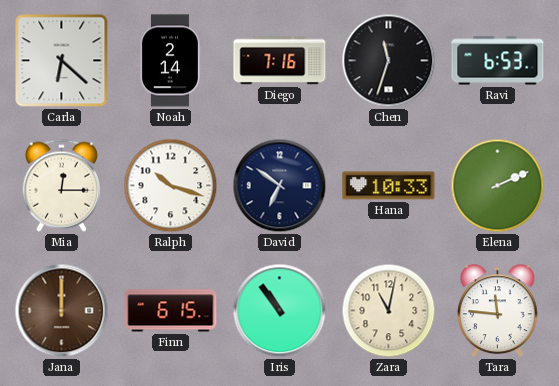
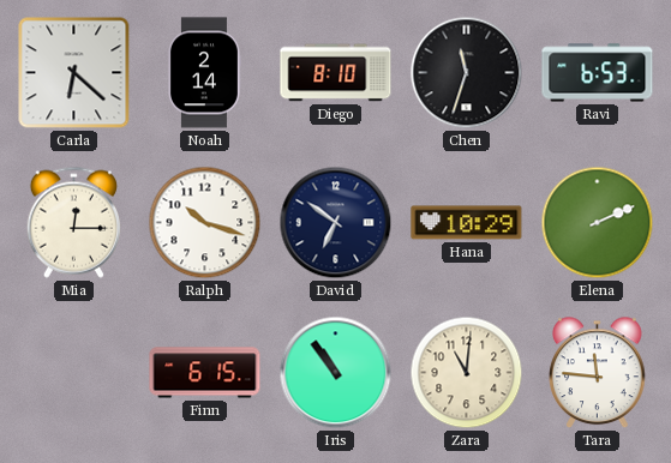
Diego: 7:16 -> 8:10
Hana: 10:33 -> 10:29
Jana: 12:00 -> none
Zara: 11:02 -> 11:01
